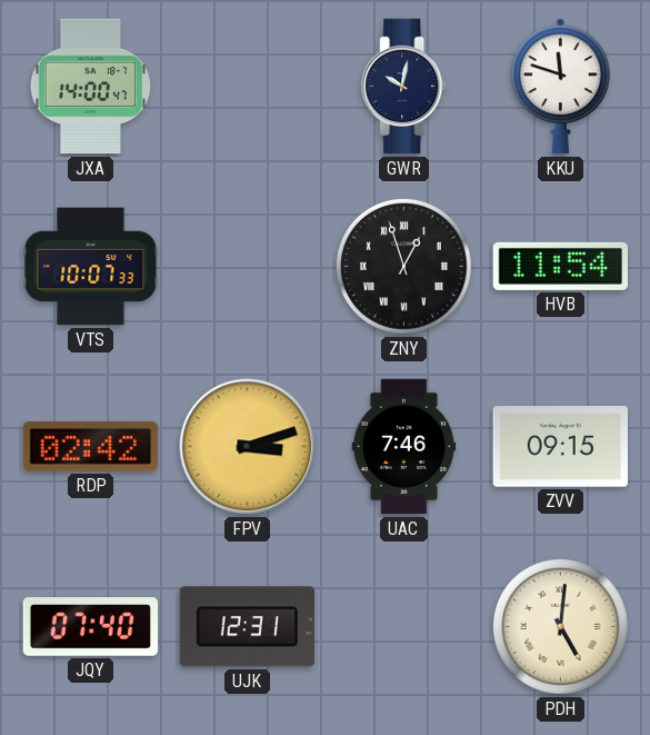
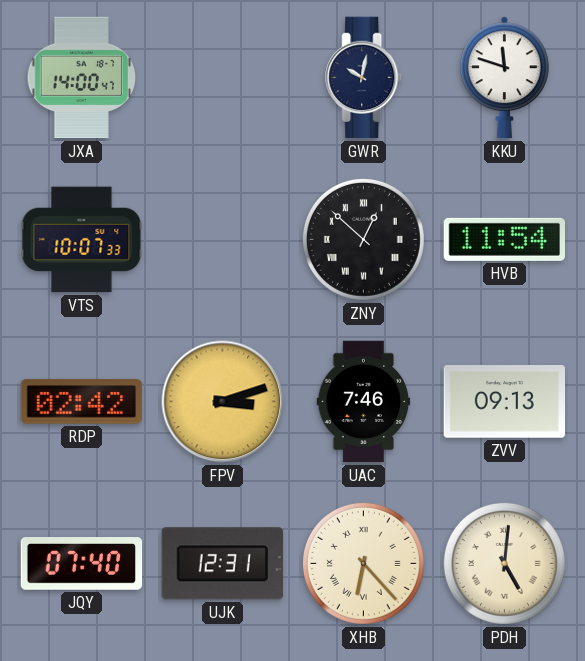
ZNY: 12:57 -> 12:52
ZVV: 09:15 -> 09:13
XHB: none -> 6:23
